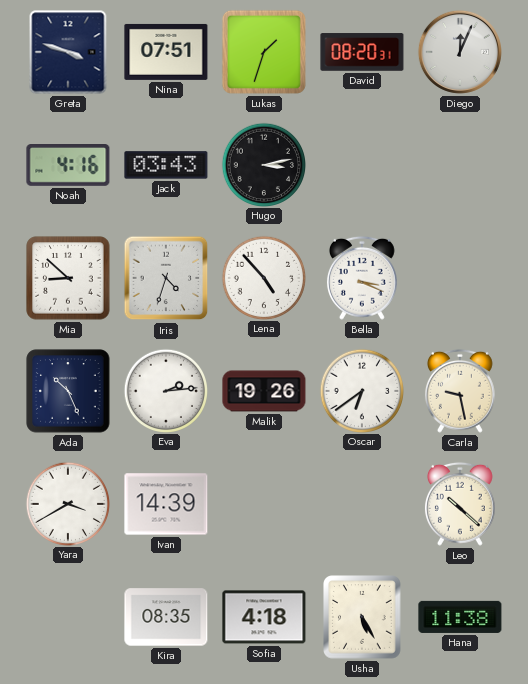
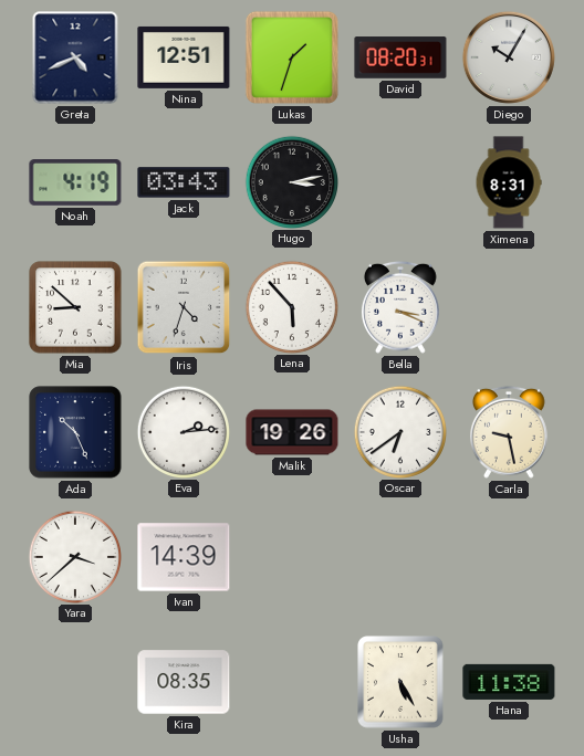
Greta: 3:48 -> 4:41
Nina: 07:51 -> 12:51
Diego: 12:04 -> 10:05
Noah: 4:16 -> 4:19
Ximena: none -> 8:31
Lena: 4:53 -> 5:53
Yara: 3:40 -> 3:38
Leo: 10:22 -> none
Sofia: 4:18 -> none
